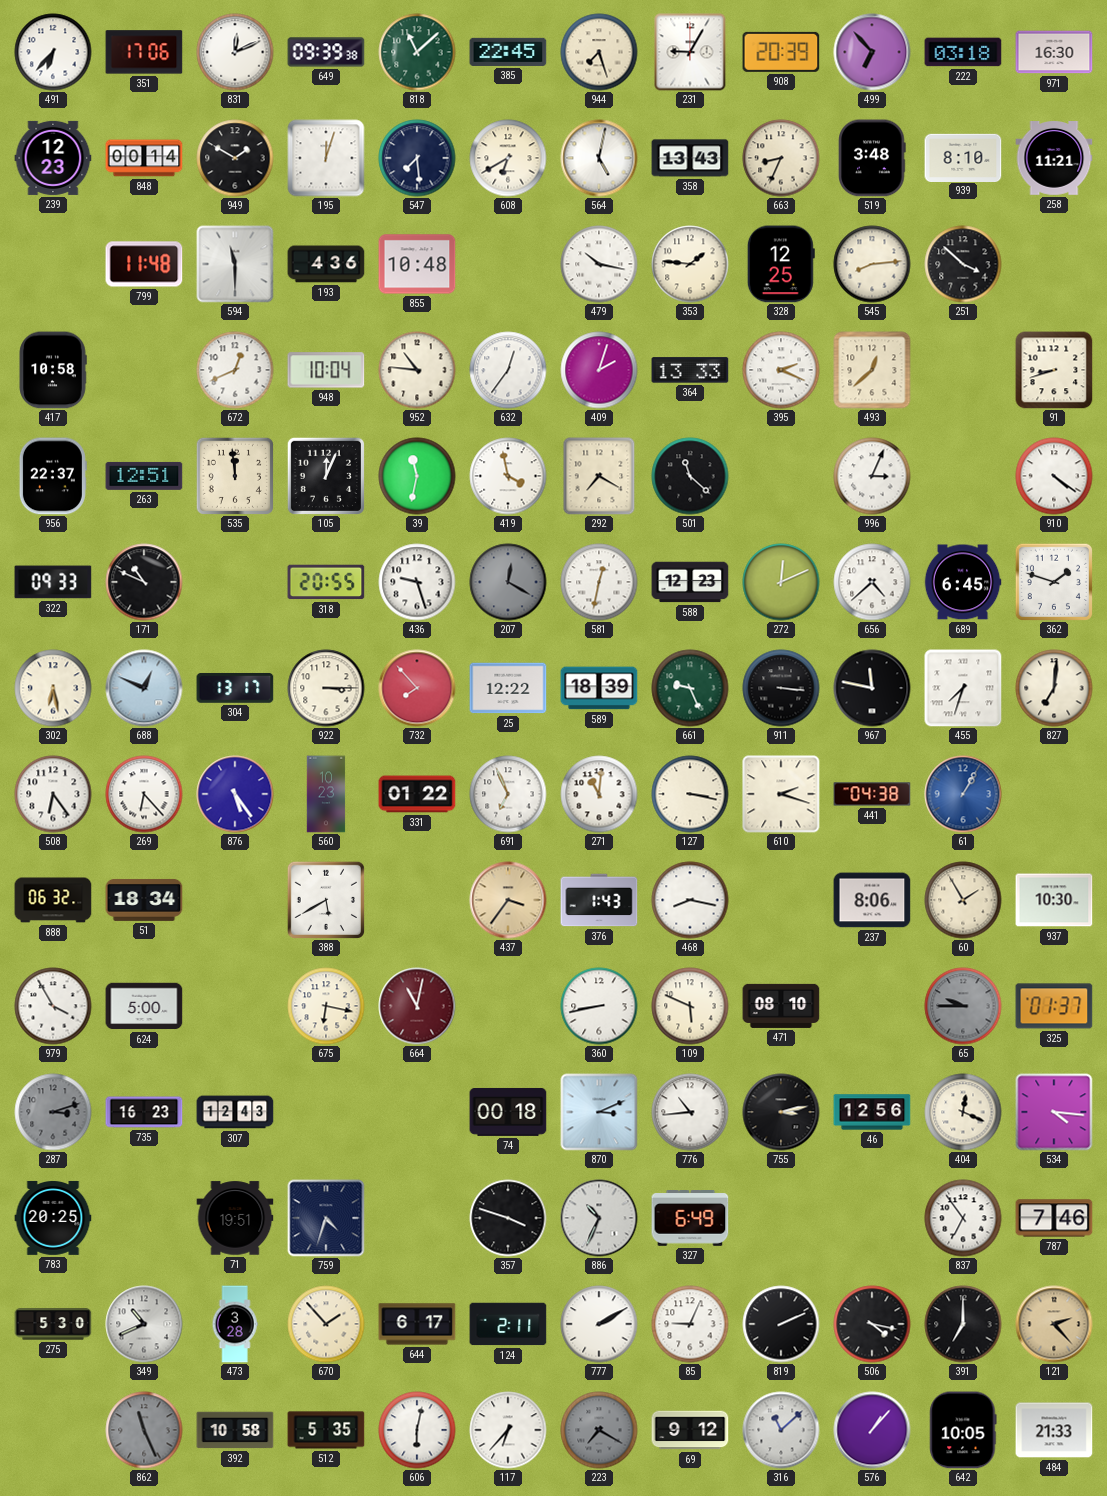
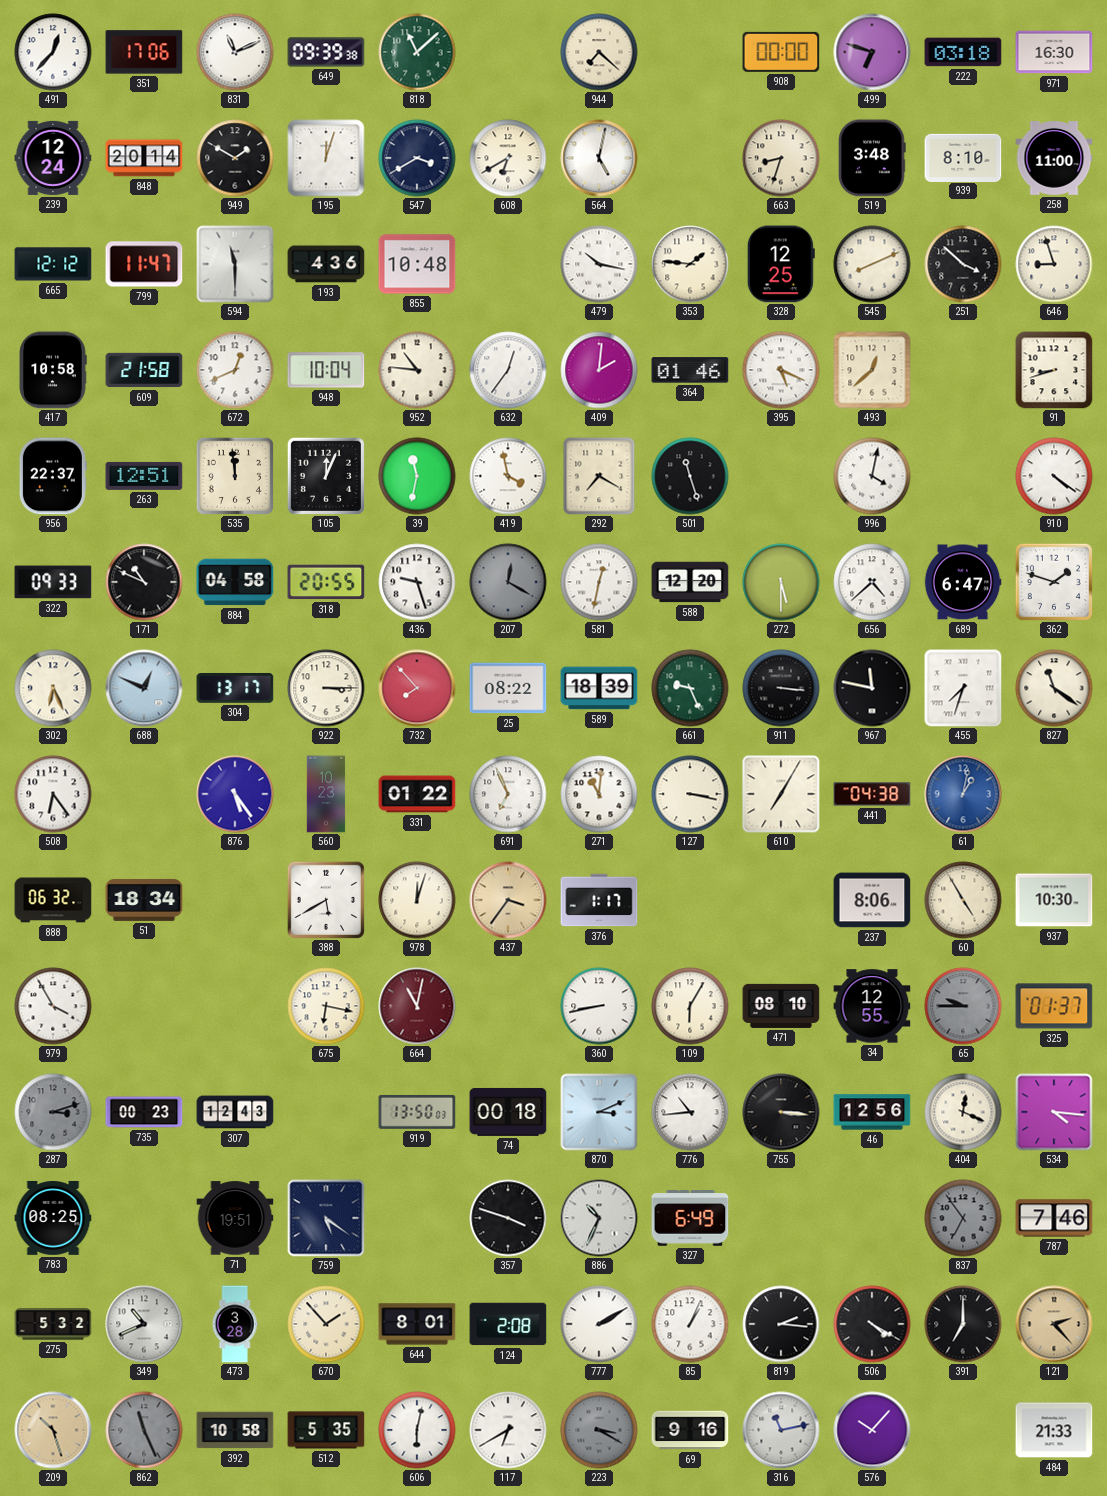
491: 6:37 -> 12:37
831: 12:11 -> 11:11
385: 22:45 -> none
944: 7:27 -> 7:22
231: 9:05 -> none
908: 20:39 -> 00:00
499: 6:53 -> 6:48
239: 12:23 -> 12:24
848: 00:14 -> 20:14
547: 7:29 -> 3:40
358: 13:43 -> none
663: 8:34 -> 8:33
258: 11:21 -> 11:00
665: none -> 12:12
799: 11:48 -> 11:47
545: 8:14 -> 8:11
646: none -> 8:57
609: none -> 21:58
409: 2:03 -> 2:01
364: 13:33 -> 01:46
395: 2:19 -> 5:19
501: 11:22 -> 11:27
996: 3:04 -> 4:02
884: none -> 04:58
588: 12:23 -> 12:20
272: 12:11 -> 5:30
689: 6:45 -> 6:47
302: 6:28 -> 6:26
25: 12:22 -> 08:22
827: 7:01 -> 11:21
269: 6:23 -> none
610: 2:18 -> 7:05
61: 1:05 -> 1:02
978: none -> 12:03
376: 1:43 -> 1:17
468: 8:17 -> none
60: 1:55 -> 4:55
624: 5:00 -> none
109: 5:49 -> 6:05
34: none -> 12:55
735: 16:23 -> 00:23
919: none -> 13:50
755: 3:13 -> 3:16
783: 20:25 -> 08:25
759: 4:33 -> 5:21
837 dial: white -> grey
275: 5:30 -> 5:32
644: 6:17 -> 8:01
124: 2:11 -> 2:08
85: 9:04 -> 1:04
819: 2:11 -> 2:16
506: 4:17 -> 4:20
209: none -> 10:27
117: 6:37 -> 6:40
223: 7:20 -> 3:20
69: 9:12 -> 9:16
316: 11:08 -> 11:13
576: 1:07 -> 10:07
642: 10:05 -> none
